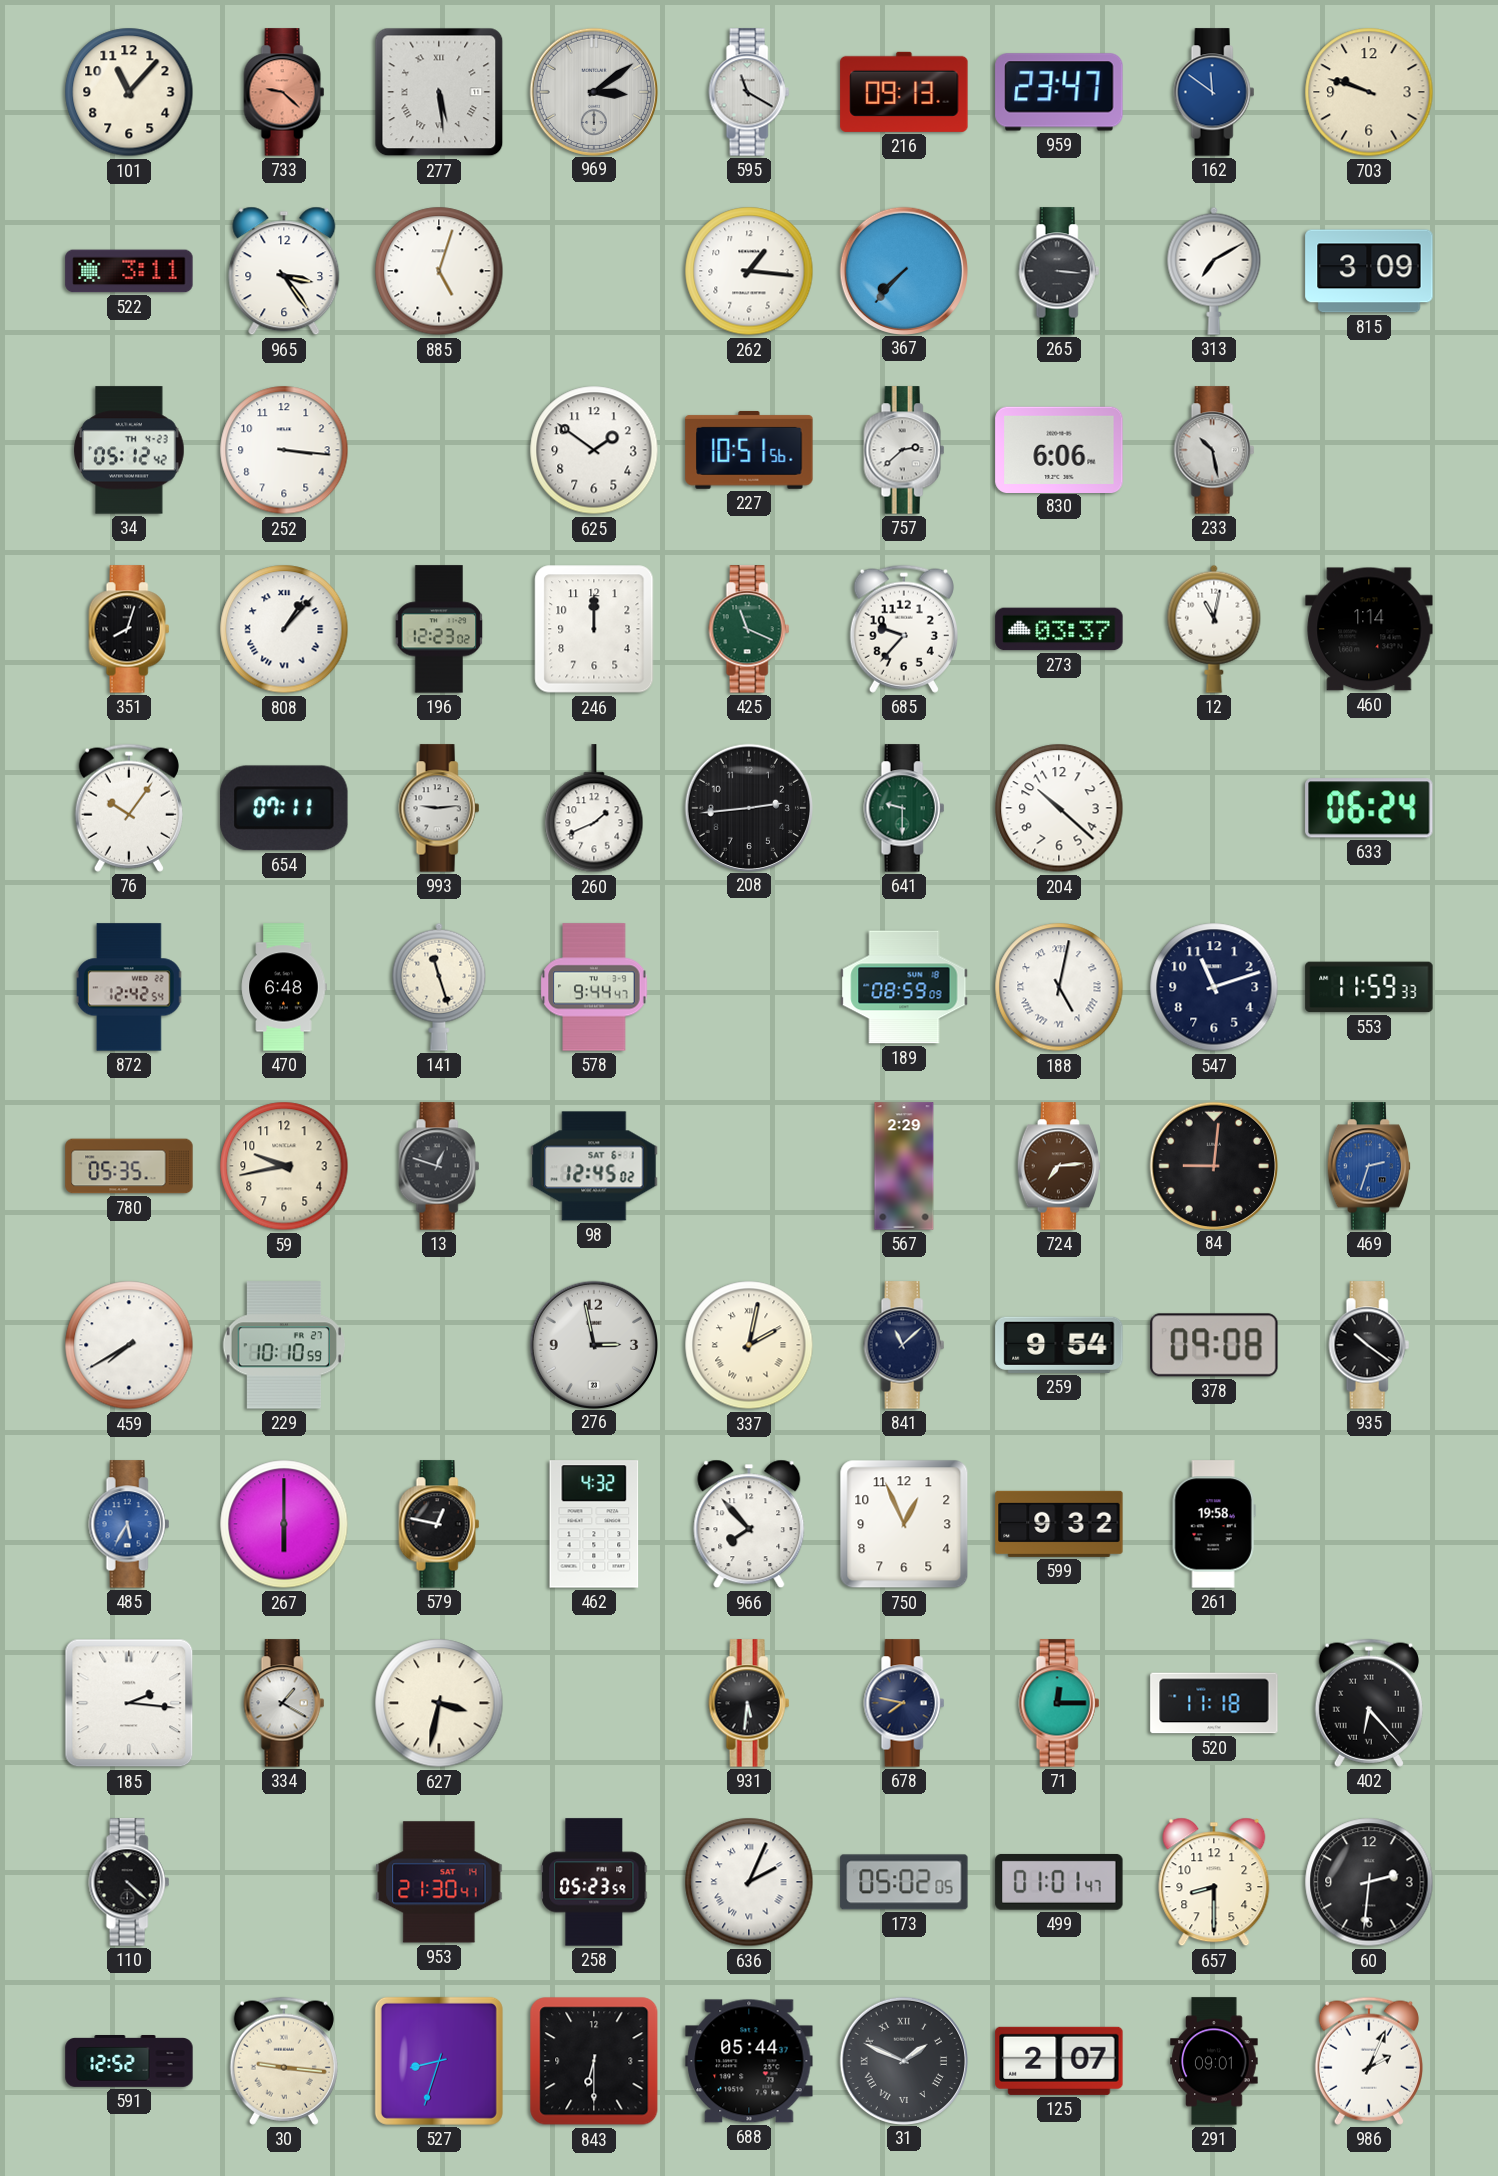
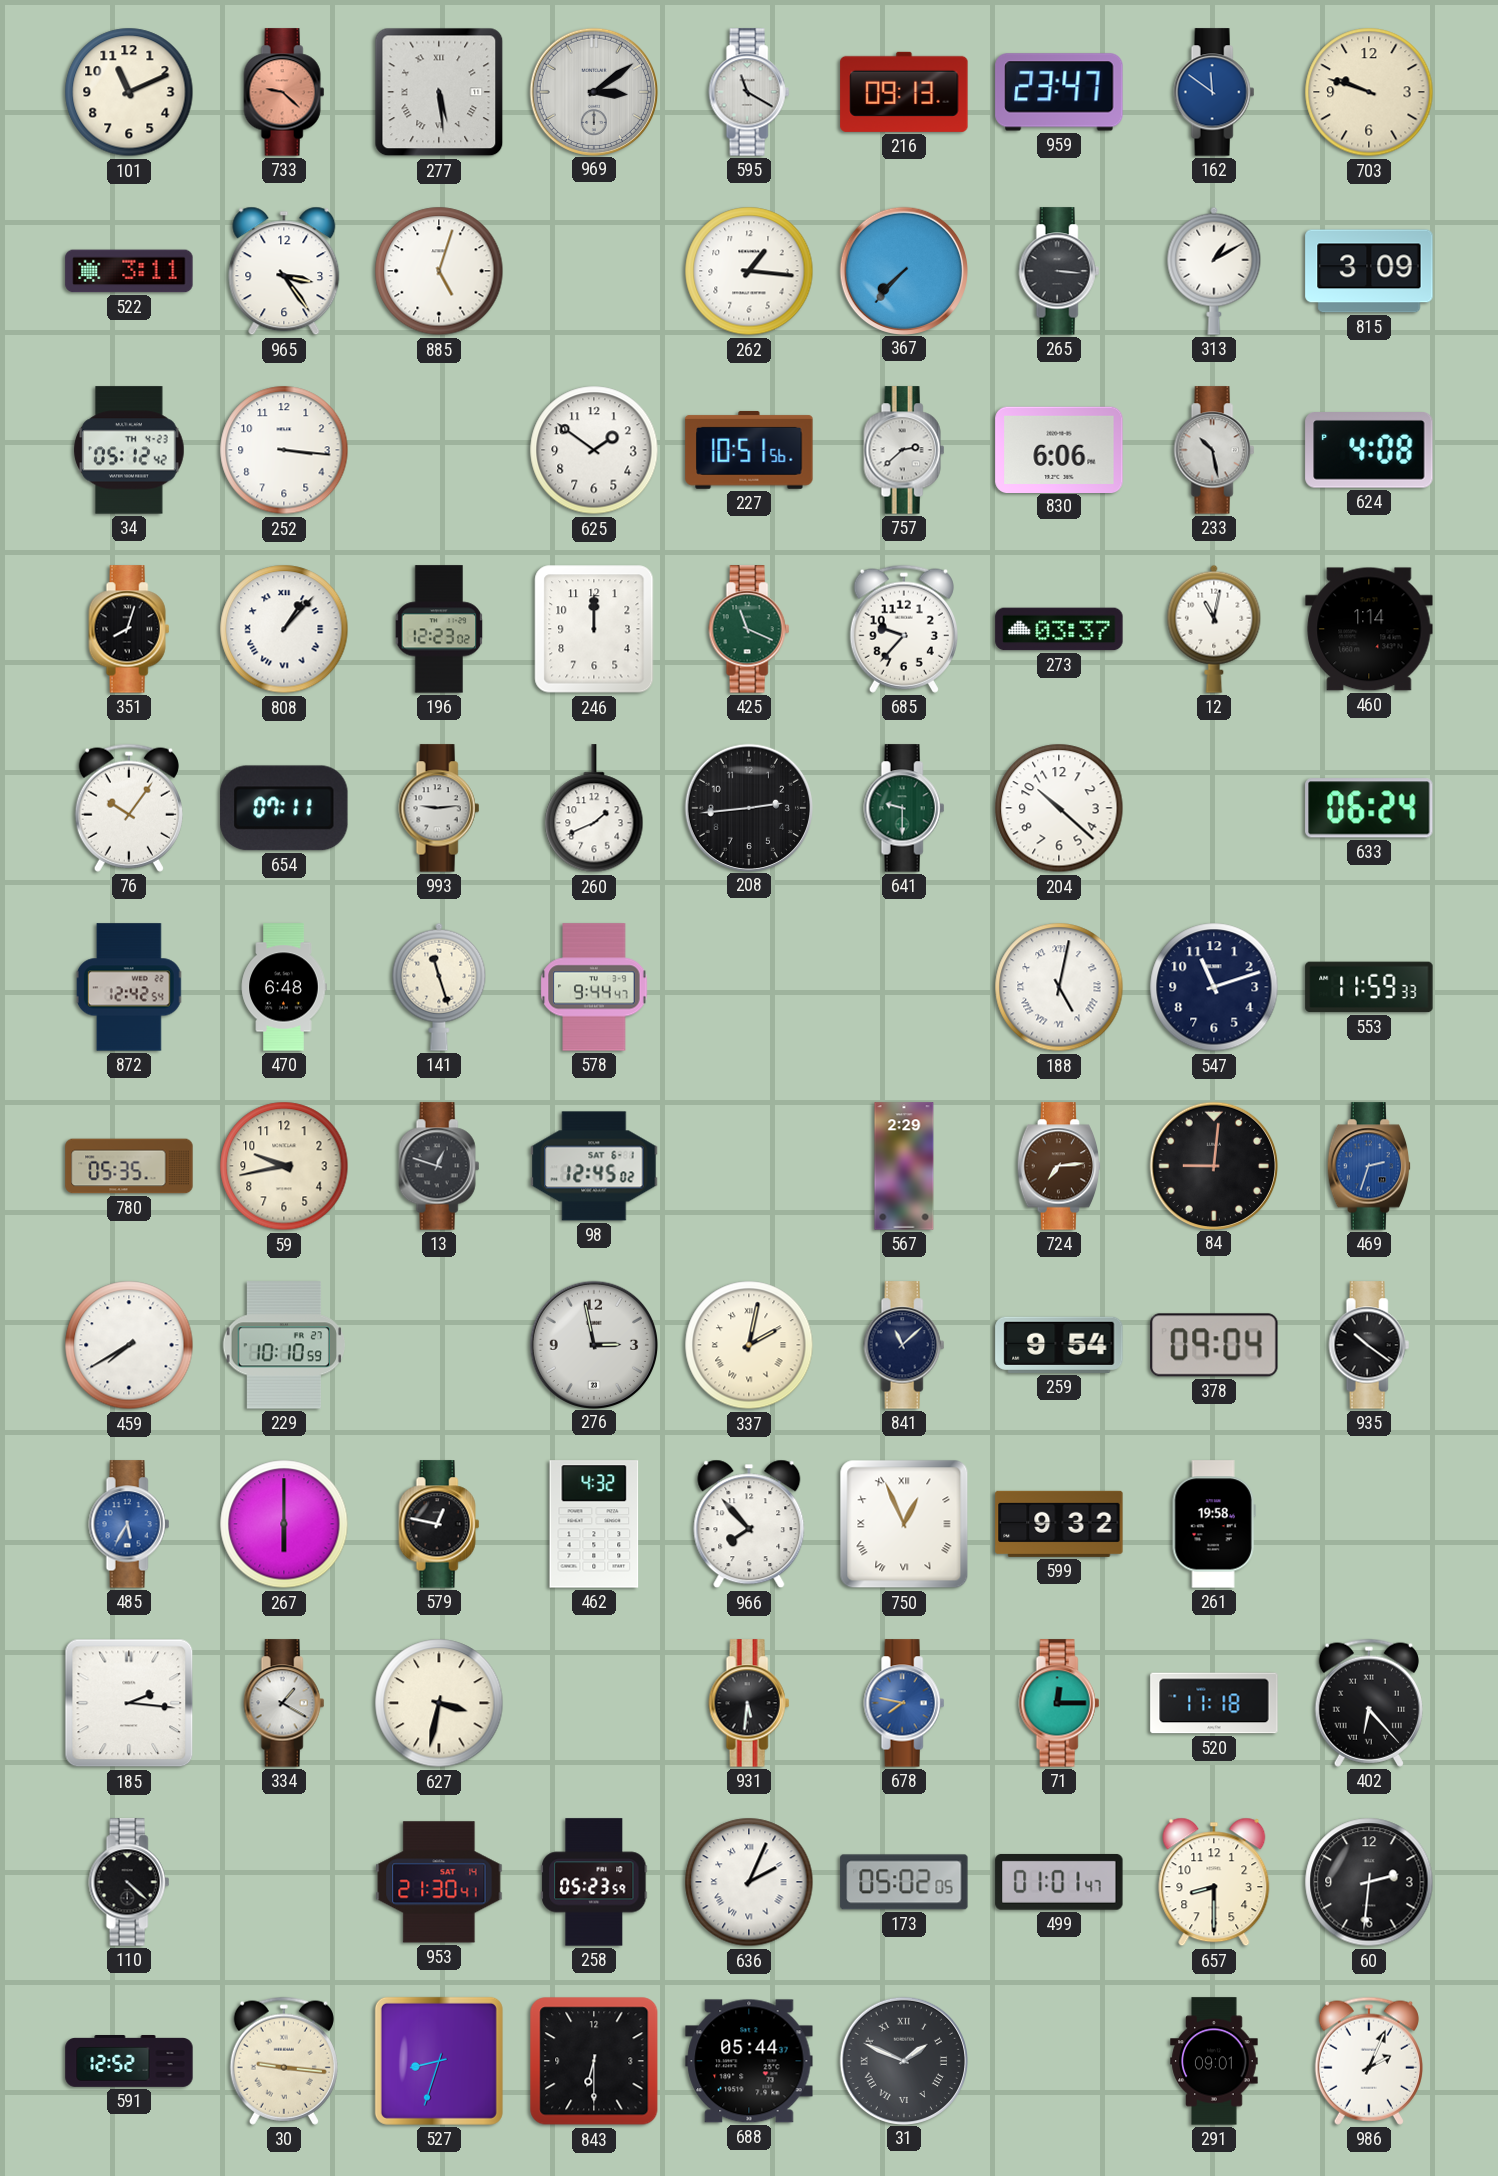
101: 11:07 -> 11:11
313: 7:10 -> 1:10
624: none -> 4:08
189: 08:59 -> none
378: 09:08 -> 09:04
750 numerals: Arabic -> Roman
678 dial: navy -> blue
125: 2:07 -> none
